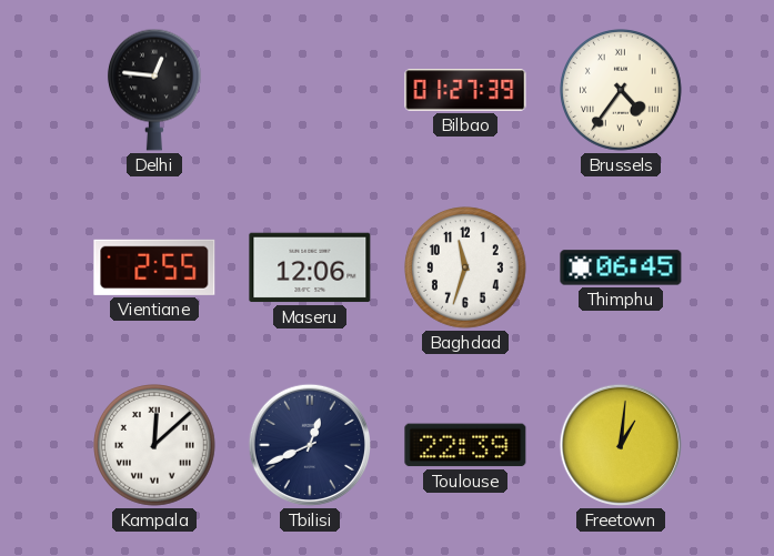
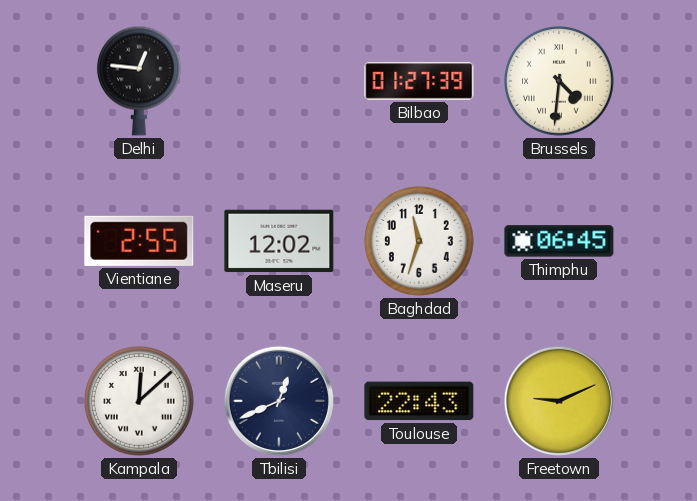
Brussels: 4:36 -> 4:31
Maseru: 12:06 -> 12:02
Toulouse: 22:39 -> 22:43
Freetown: 1:01 -> 9:11
